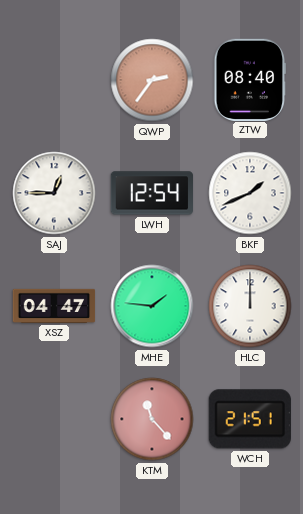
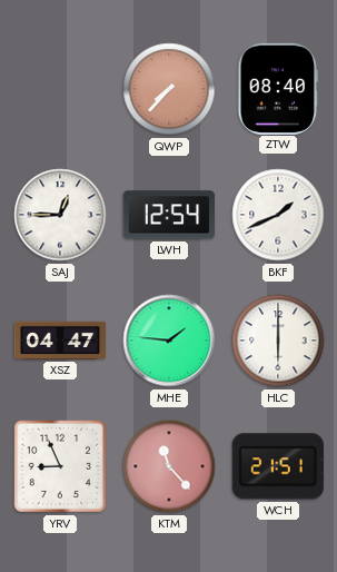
QWP: 2:36 -> 7:37
HLC: 12:00 -> 6:00
YRV: none -> 8:56
